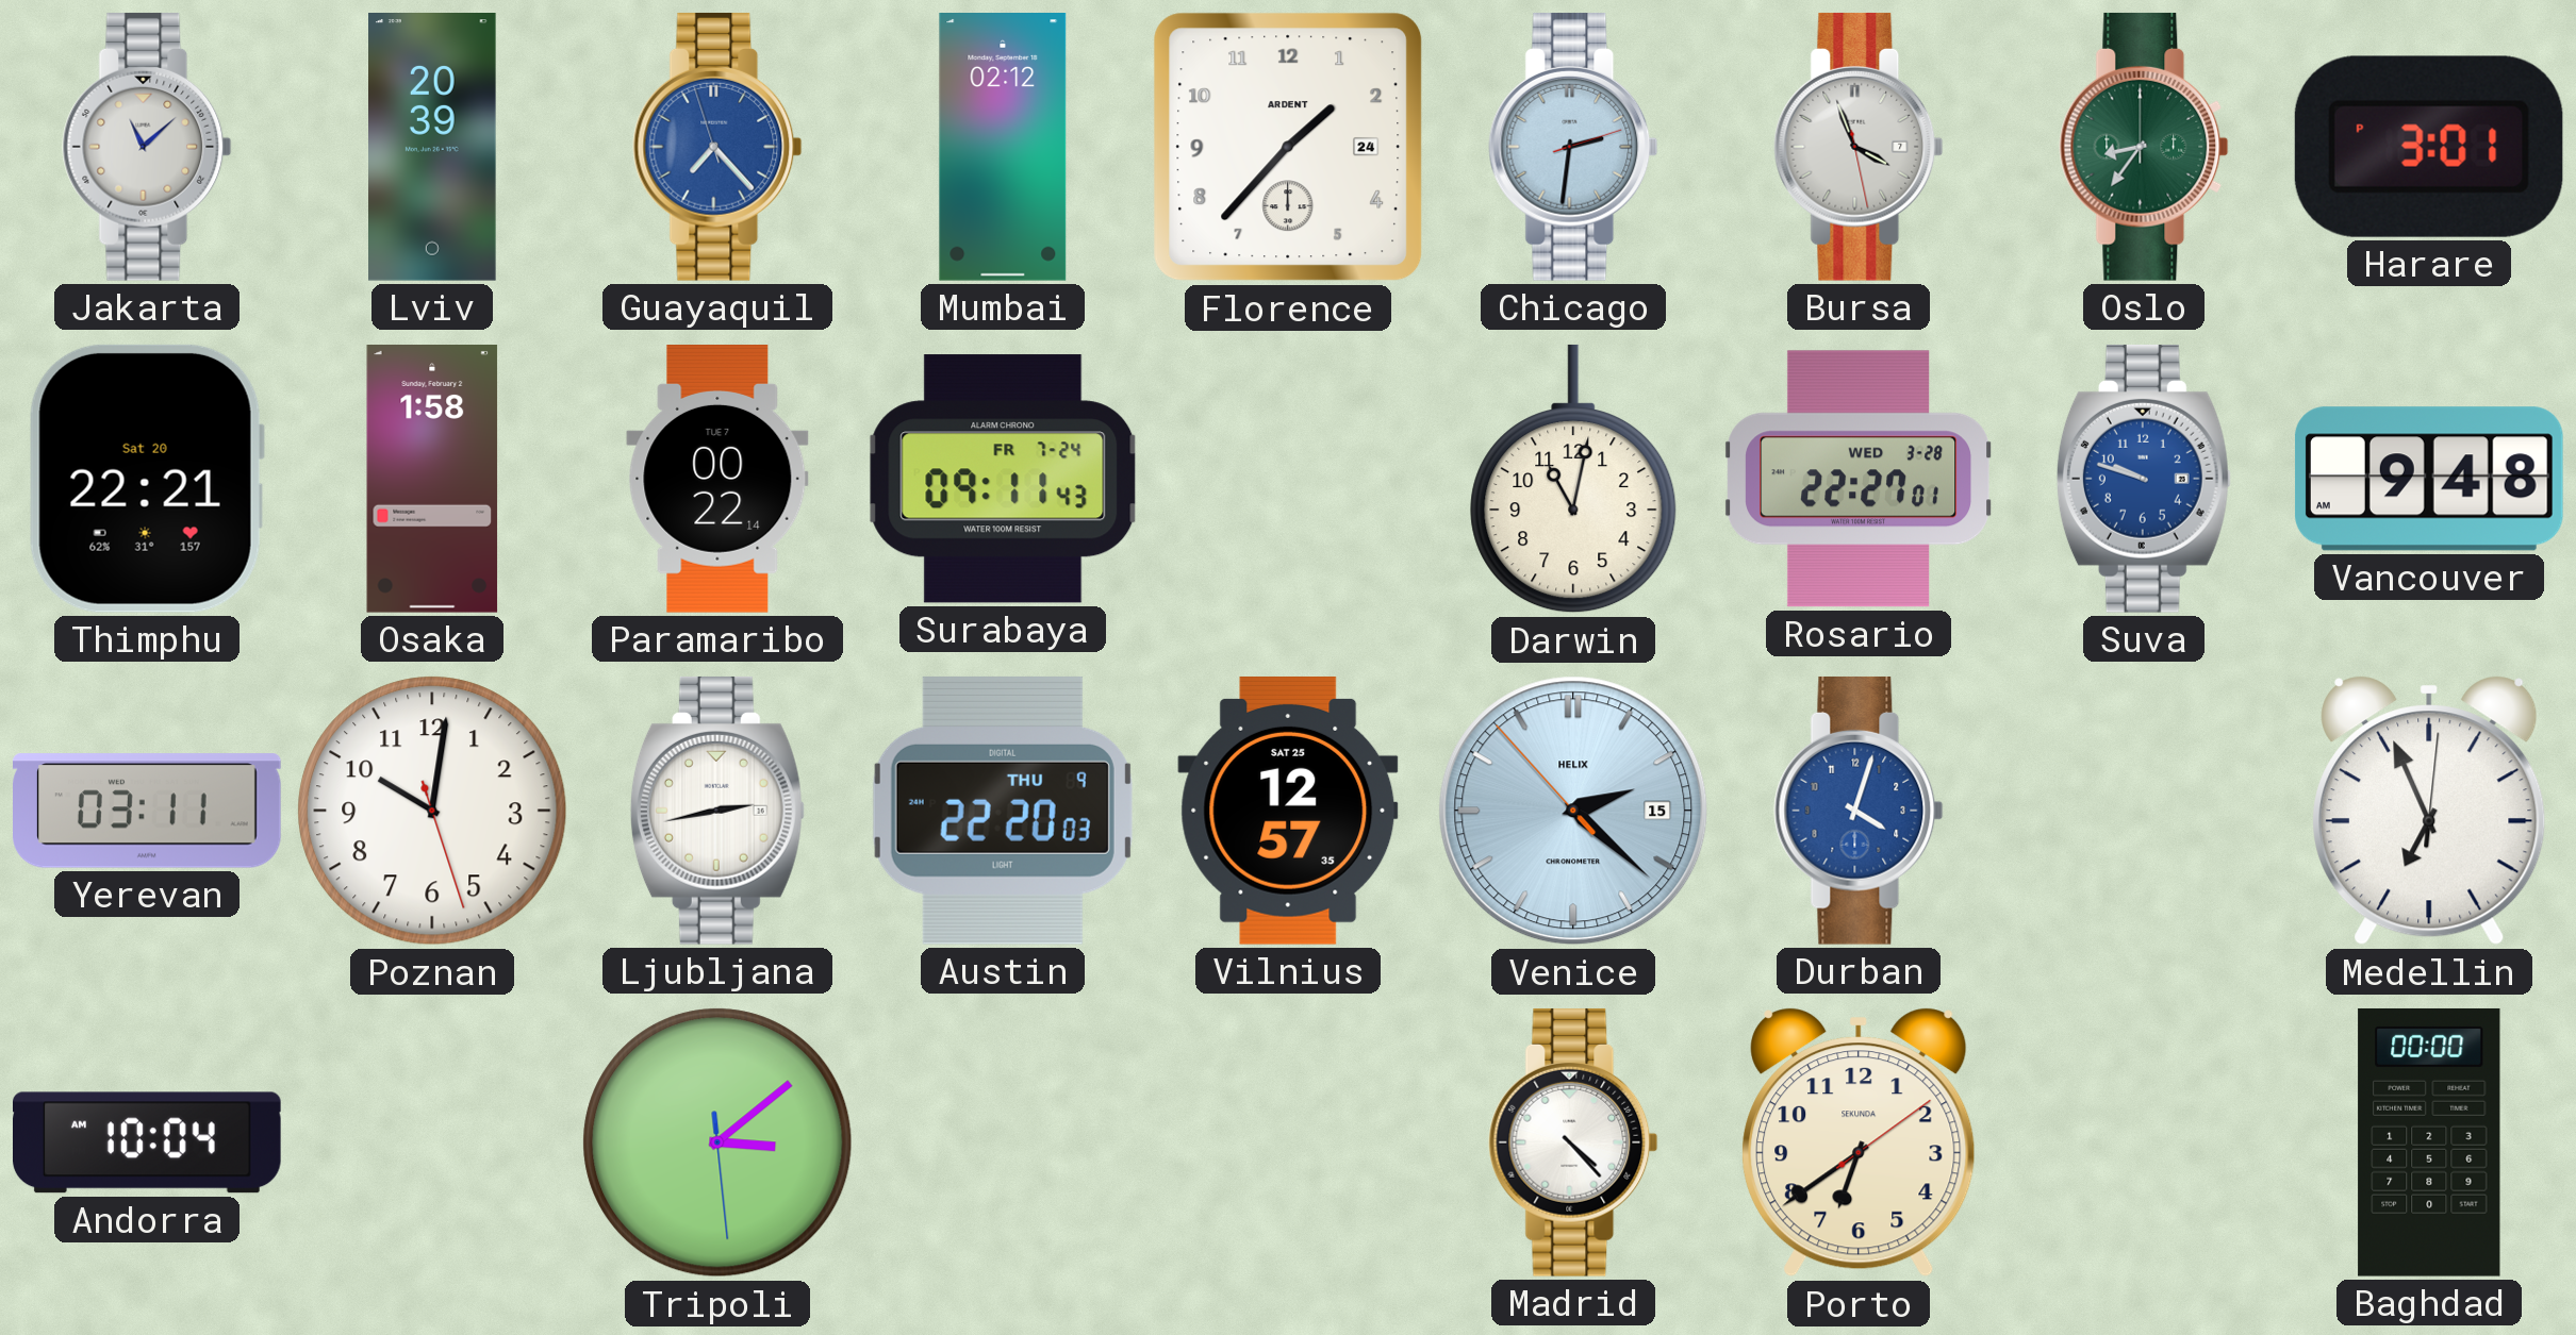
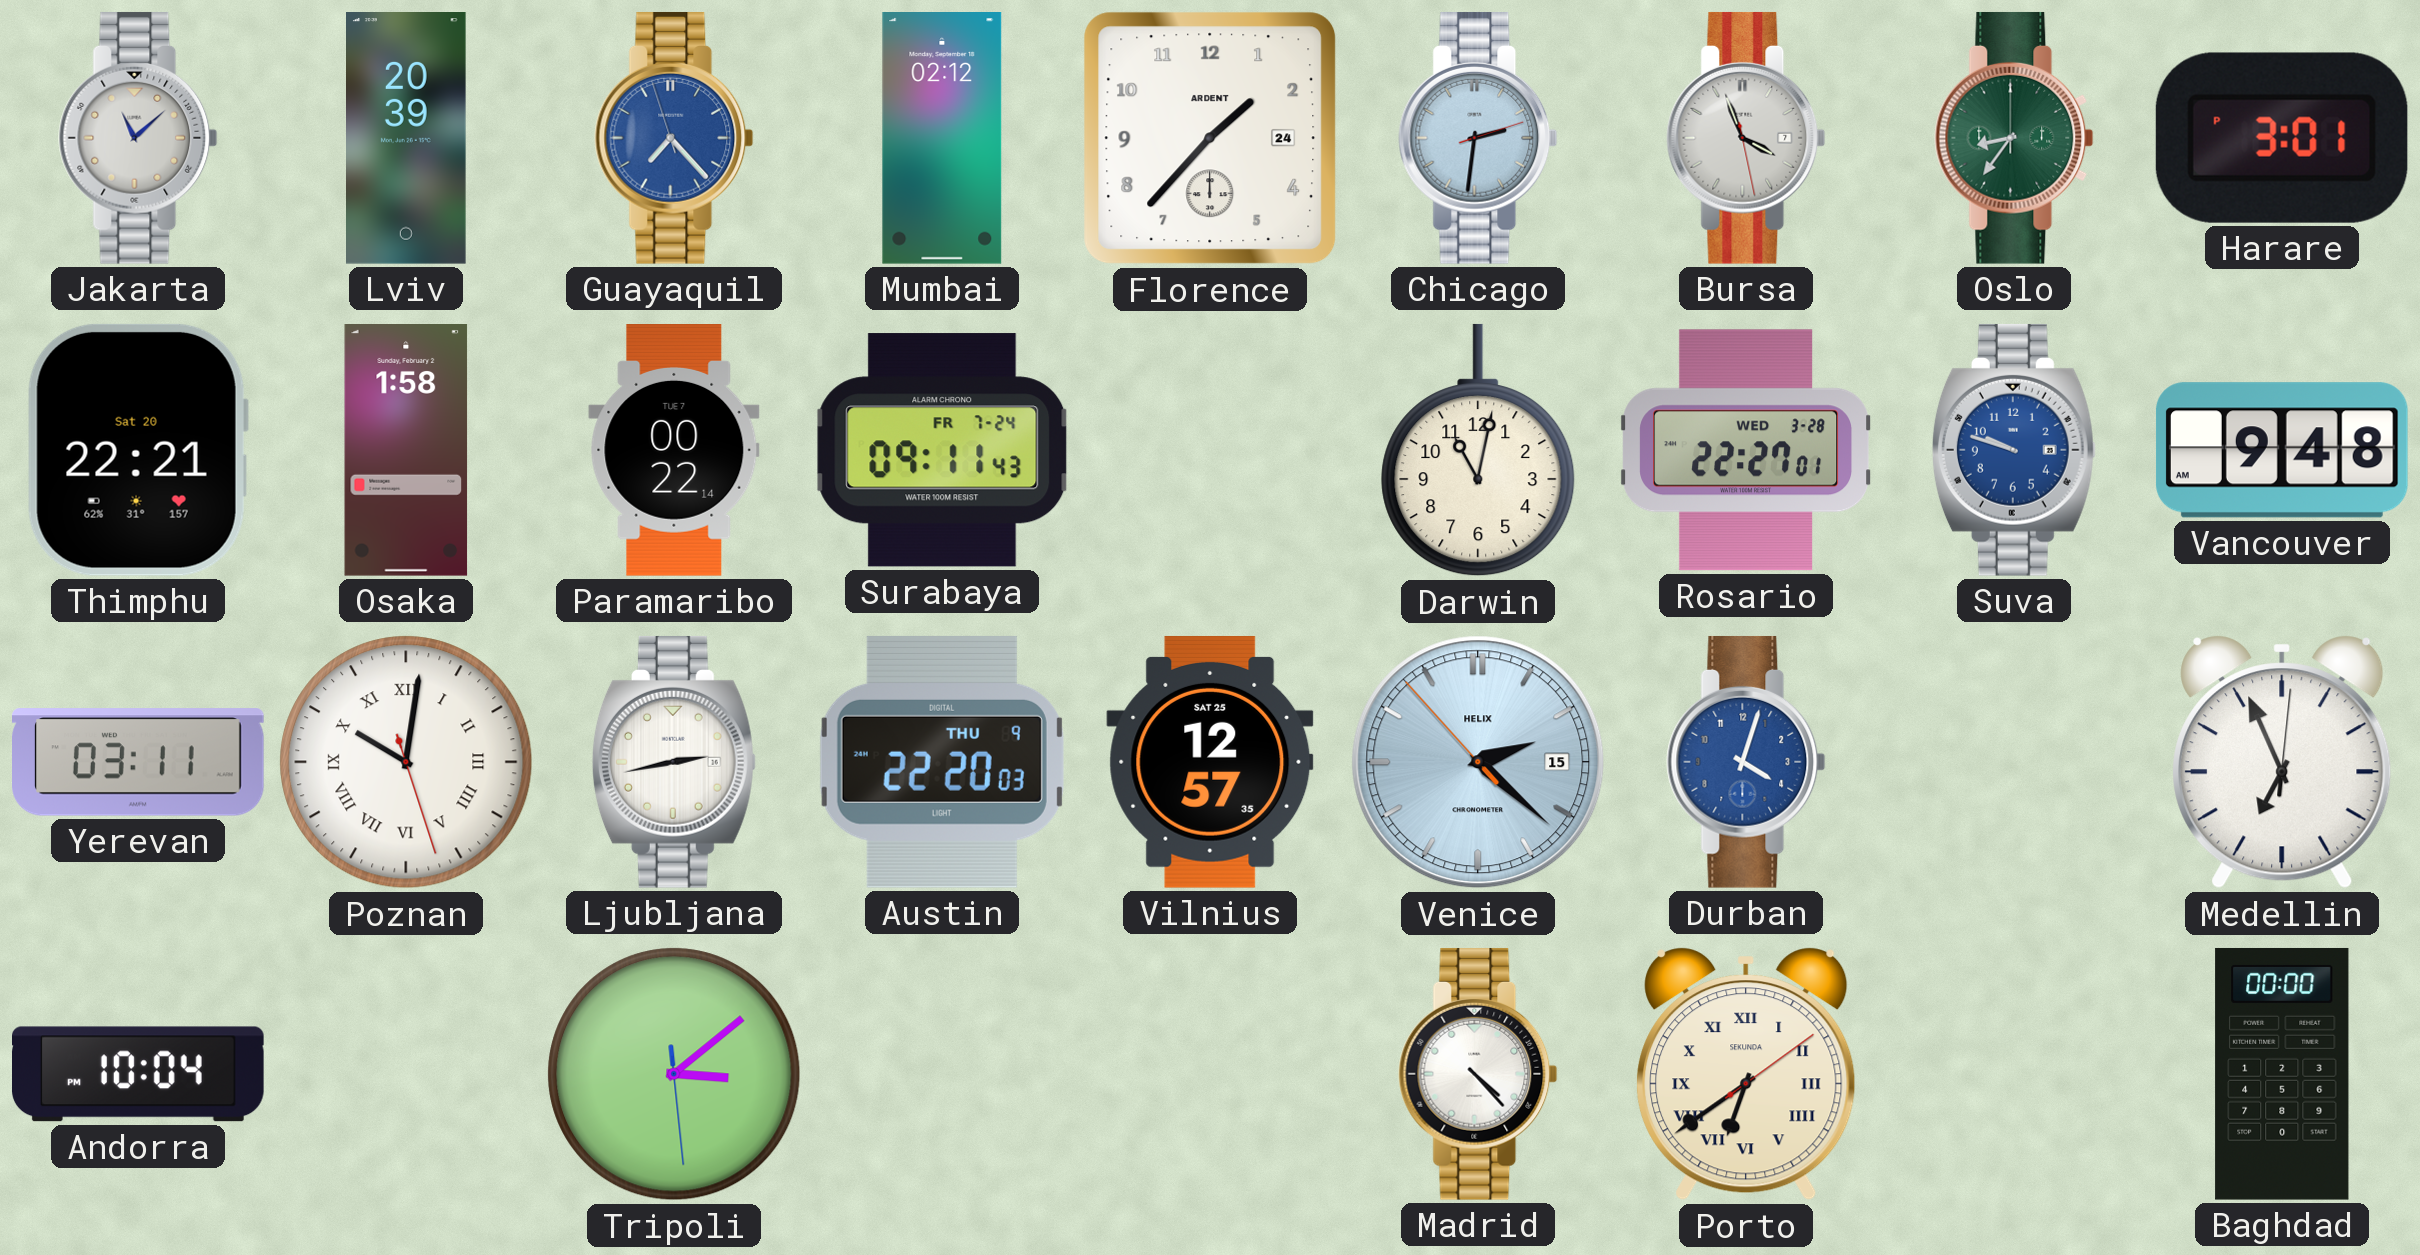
Poznan numerals: Arabic -> Roman
Andorra: 10:04 AM -> 10:04 PM
Porto numerals: Arabic -> Roman
